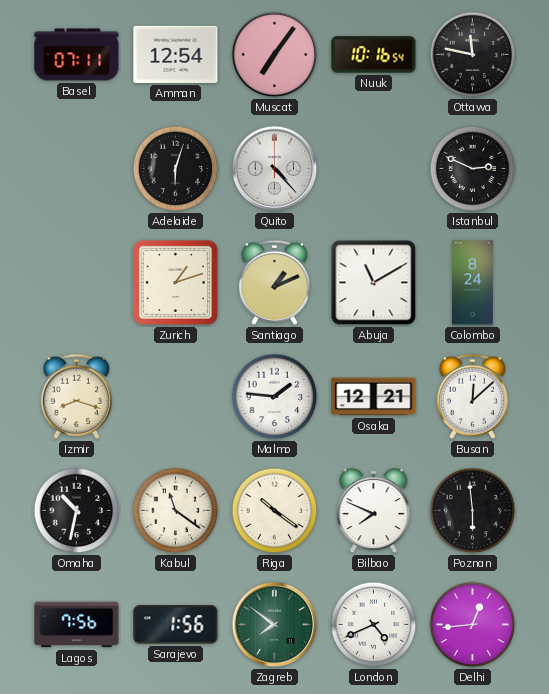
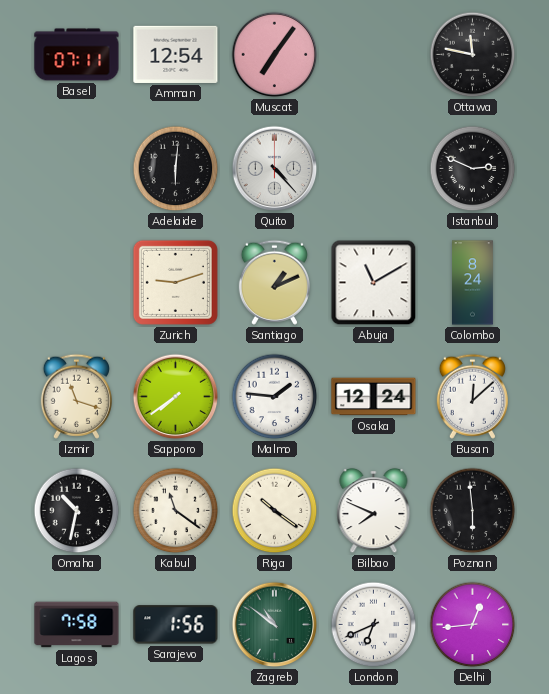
Nuuk: 10:16 -> none
Adelaide: 6:03 -> 6:01
Zurich: 1:12 -> 9:12
Izmir: 8:18 -> 11:18
Sapporo: none -> 7:39
Osaka: 12:21 -> 12:24
Lagos: 7:56 -> 7:58
Zagreb: 7:51 -> 10:51
London: 4:41 -> 6:41
